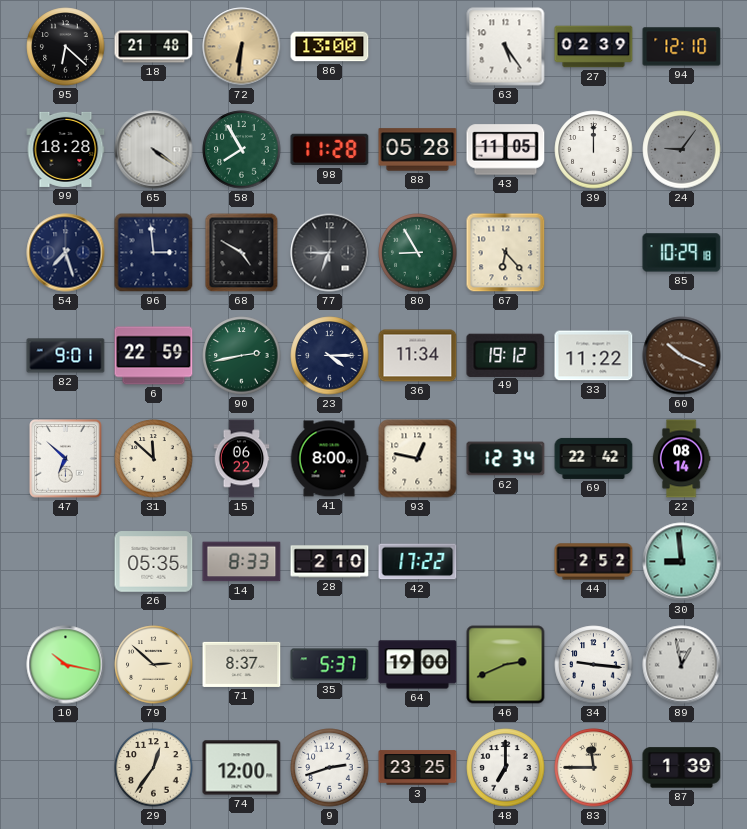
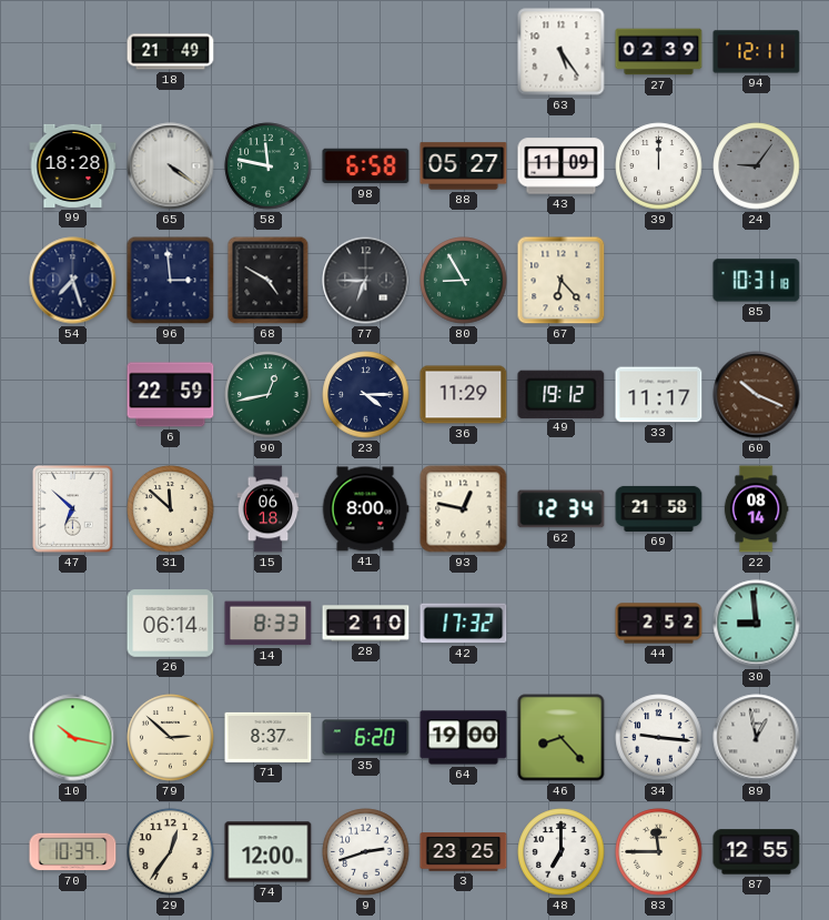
95: 6:22 -> none
18: 21:48 -> 21:49
72: 6:31 -> none
86: 13:00 -> none
94: 12:10 -> 12:11
58: 7:55 -> 11:47
98: 11:28 -> 6:58
88: 05:28 -> 05:27
43: 11:05 -> 11:09
85: 10:29 -> 10:31
82: 9:01 -> none
90: 2:43 -> 12:43
36: 11:34 -> 11:29
33: 11:22 -> 11:17
15: 06:22 -> 06:18
69: 22:42 -> 21:58
26: 05:35 -> 06:14
42: 17:22 -> 17:32
35: 5:37 -> 6:20
46: 2:41 -> 8:23
70: none -> 10:39
87: 1:39 -> 12:55
